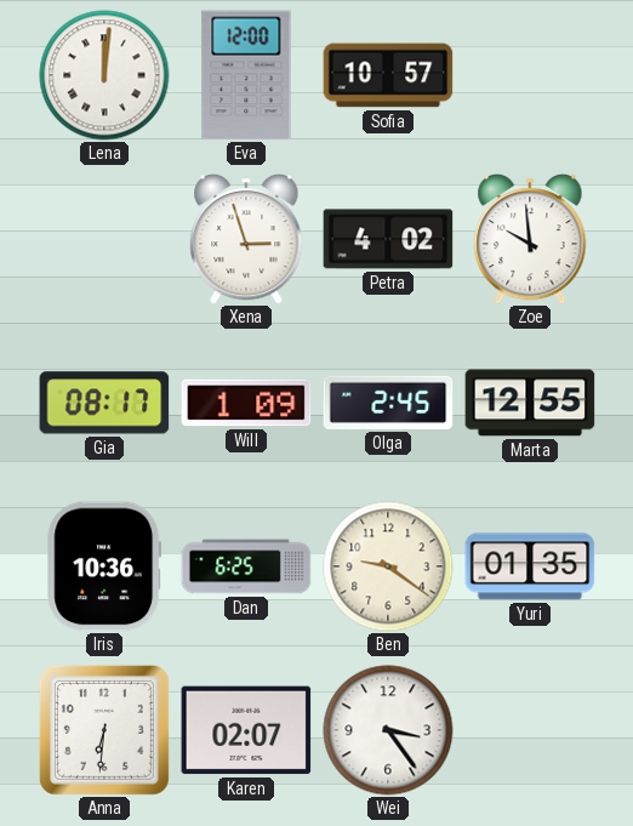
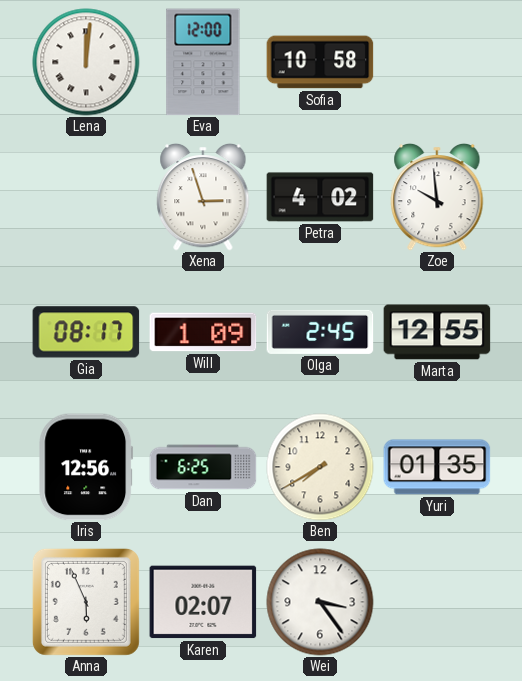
Sofia: 10:57 -> 10:58
Iris: 10:36 -> 12:56
Ben: 9:21 -> 7:40
Anna: 6:31 -> 5:56
